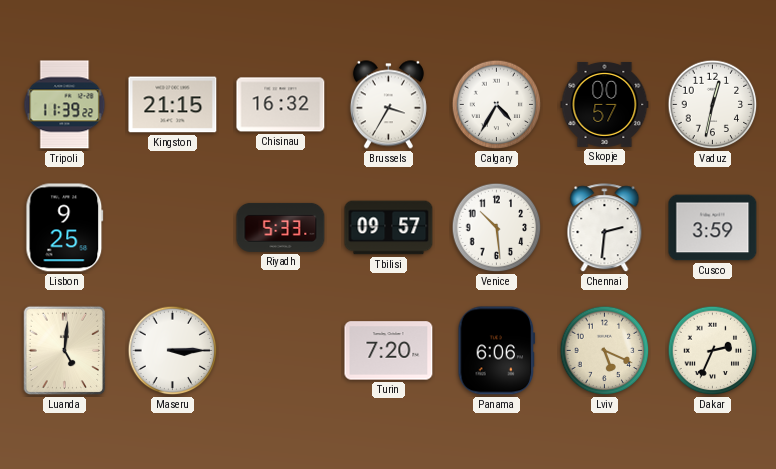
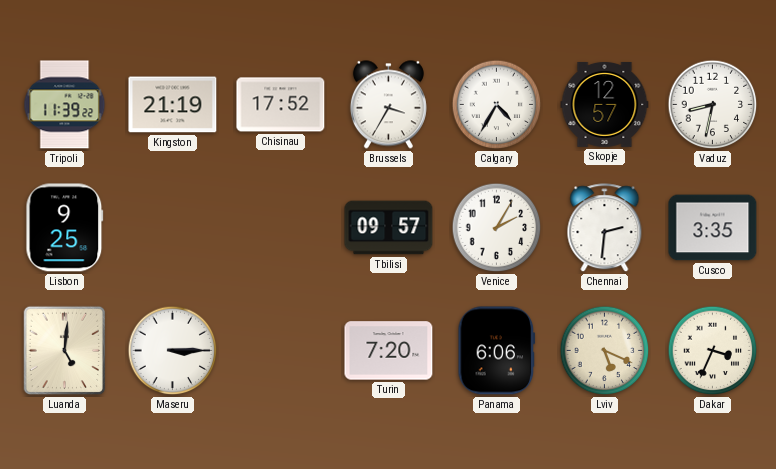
Kingston: 21:15 -> 21:19
Chisinau: 16:32 -> 17:52
Skopje: 00:57 -> 12:57
Vaduz: 12:32 -> 8:32
Riyadh: 5:33 -> none
Venice: 10:29 -> 2:05
Cusco: 3:59 -> 3:35
Dakar: 2:34 -> 3:34
